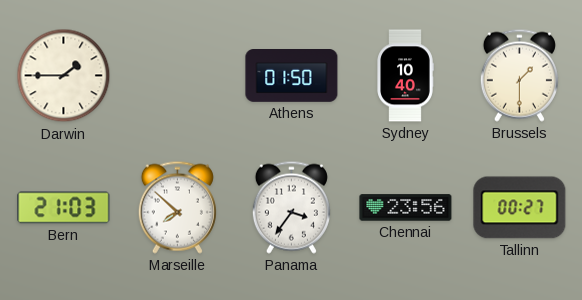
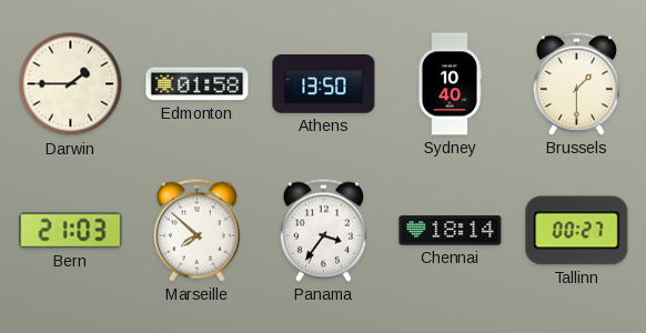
Edmonton: none -> 01:58
Athens: 01:50 -> 13:50
Chennai: 23:56 -> 18:14
